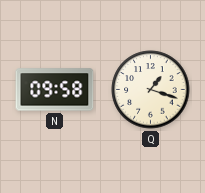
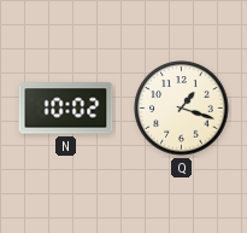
N: 09:58 -> 10:02
